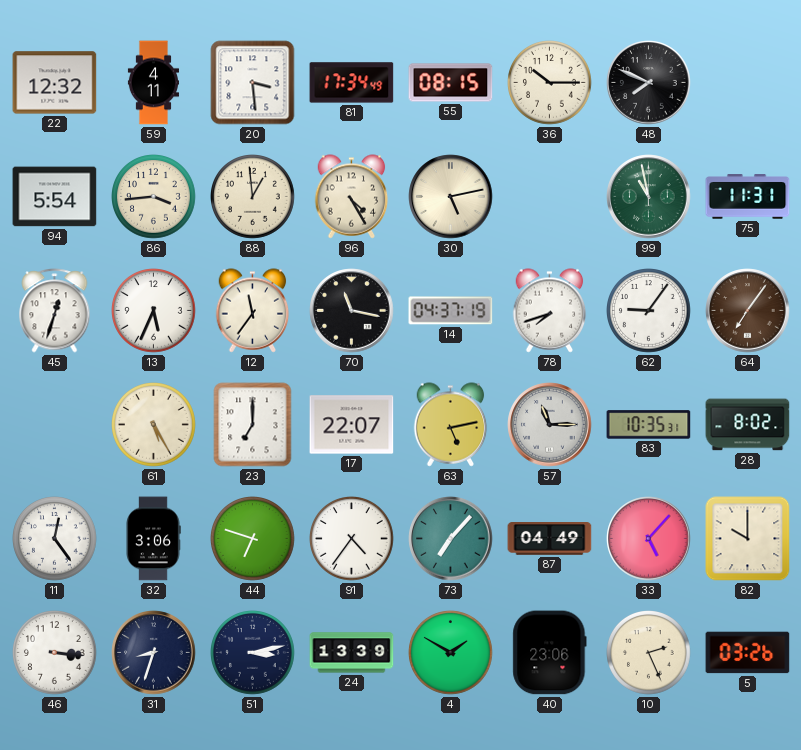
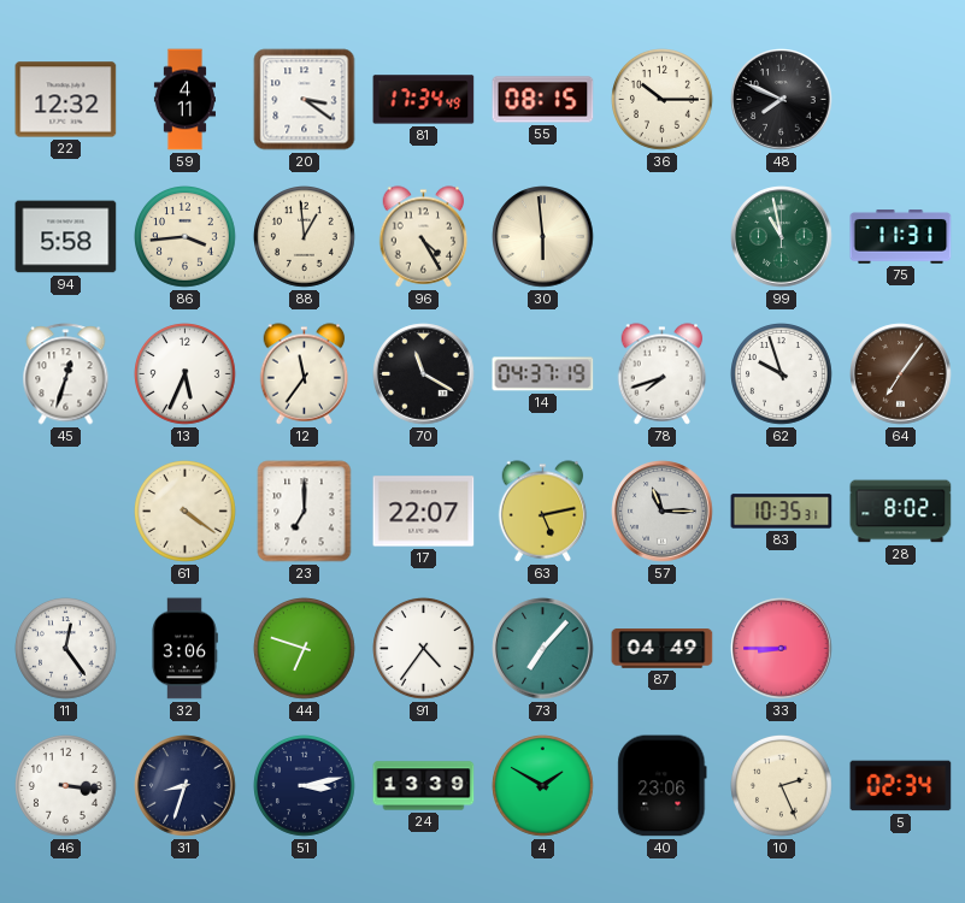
20: 3:29 -> 3:21
94: 5:54 -> 5:58
30: 5:13 -> 5:59
70: 11:17 -> 11:20
62: 9:06 -> 9:57
61: 5:25 -> 4:21
33: 5:07 -> 8:45
82: 10:00 -> none
5: 03:26 -> 02:34
